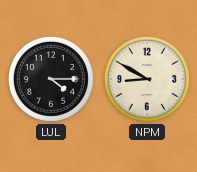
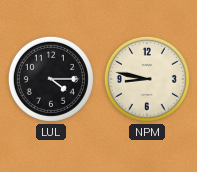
NPM: 8:50 -> 8:47
